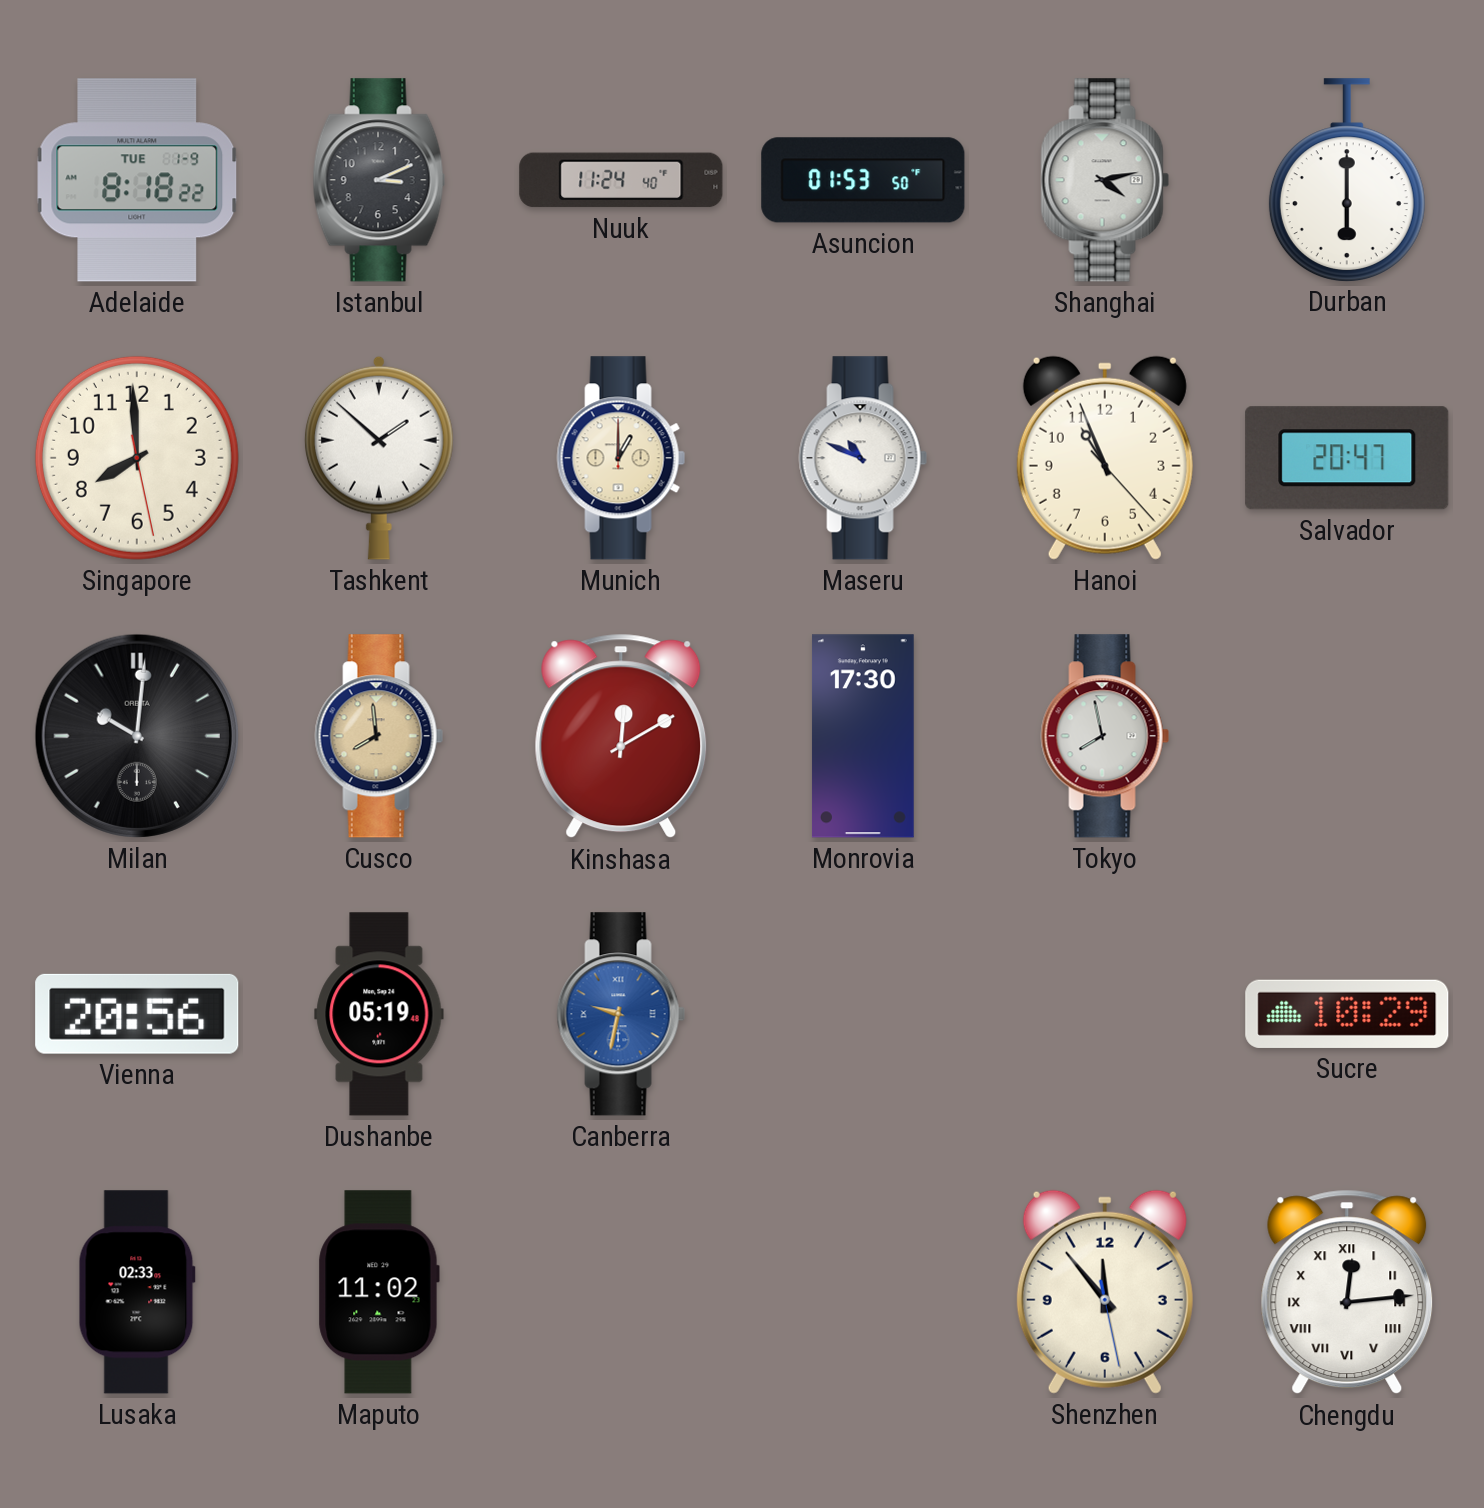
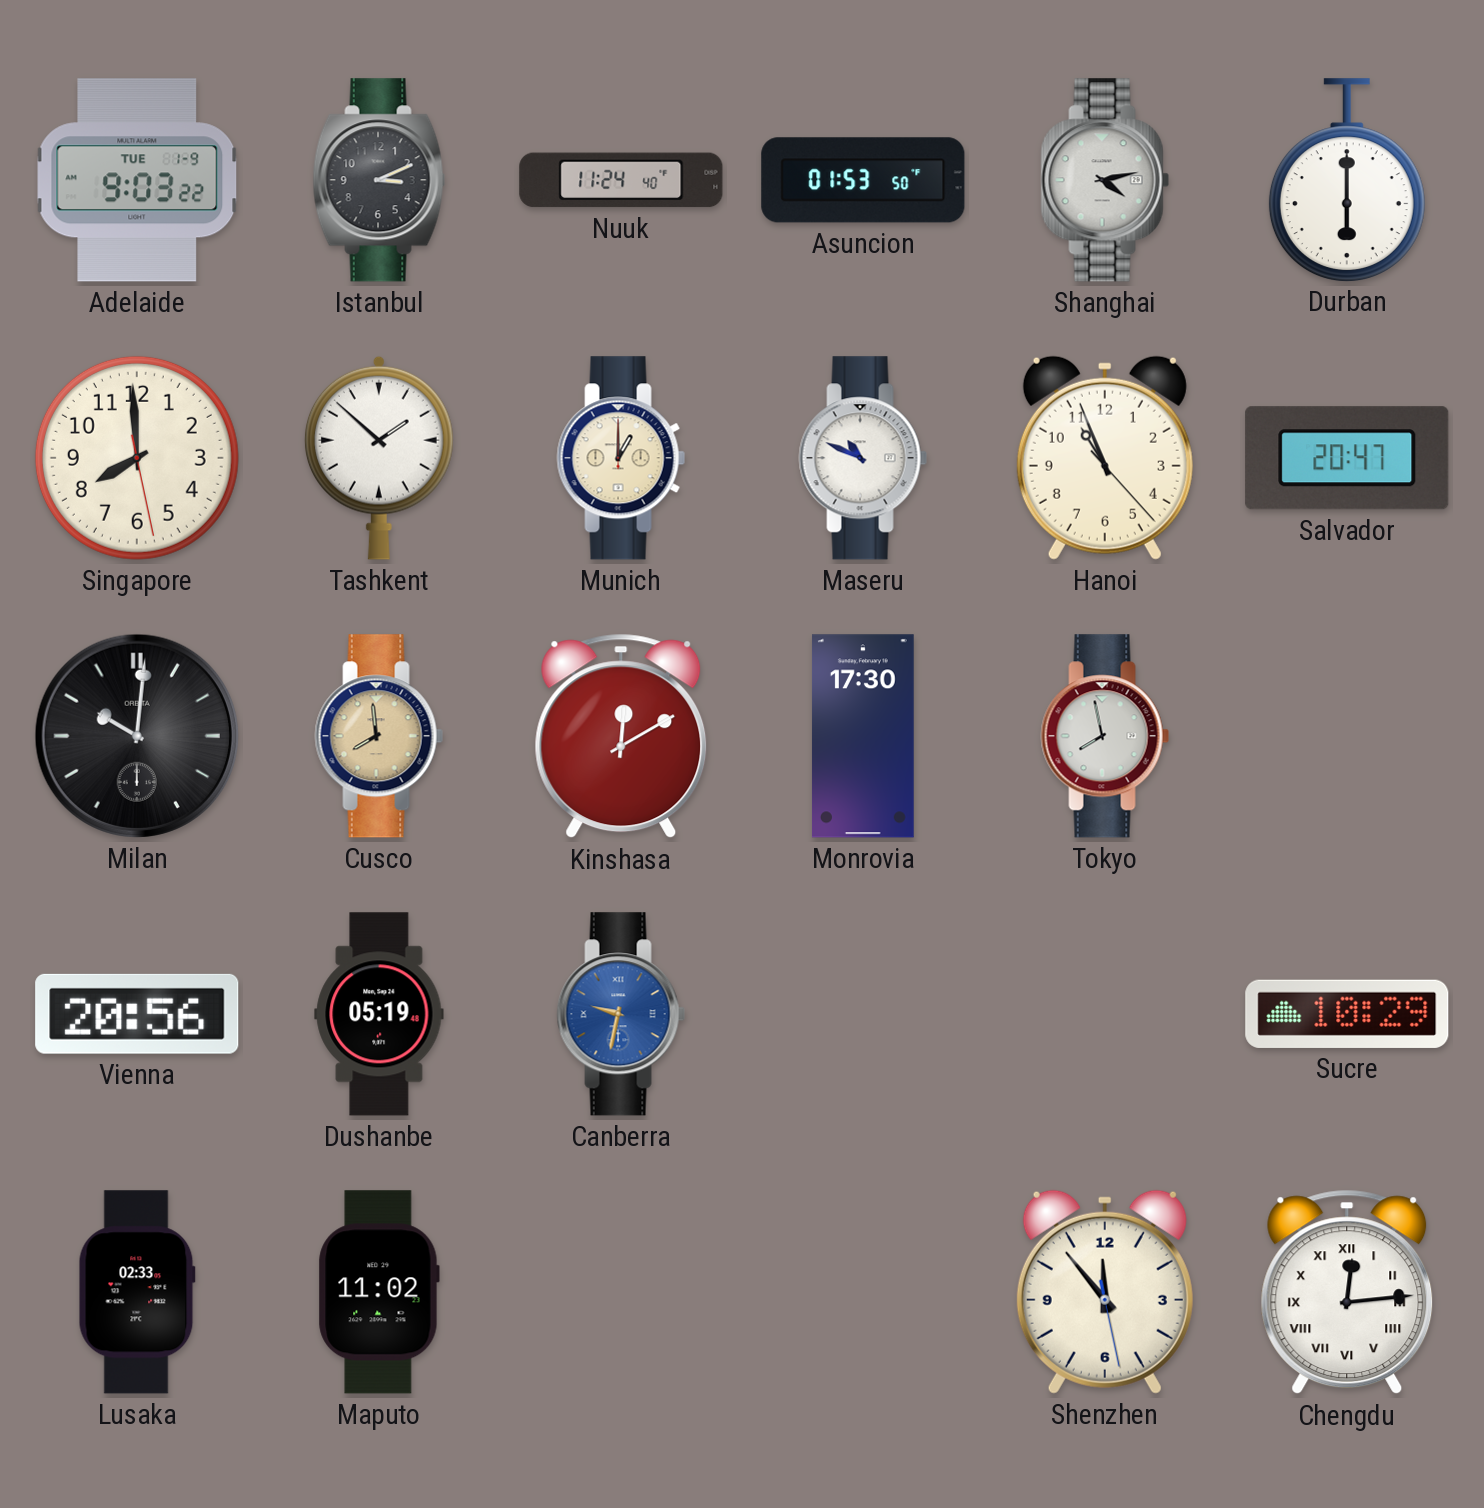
Adelaide: 8:18 -> 9:03
